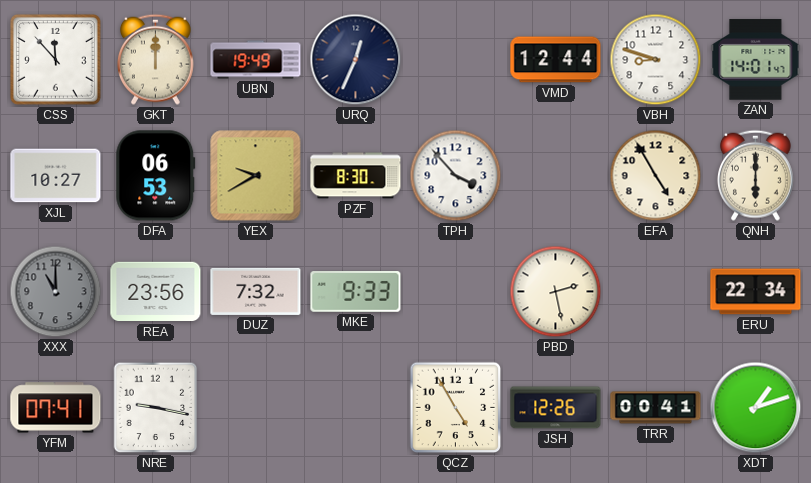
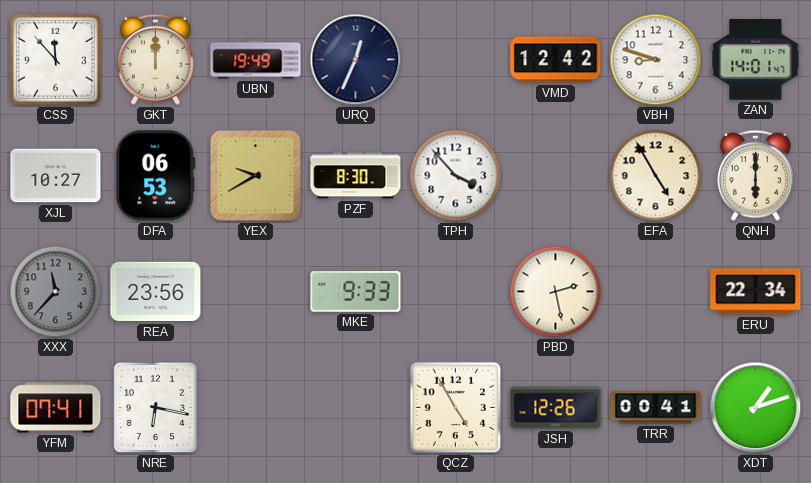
VMD: 12:44 -> 12:42
XXX: 11:00 -> 11:37
DUZ: 7:32 -> none
NRE: 9:17 -> 6:17
